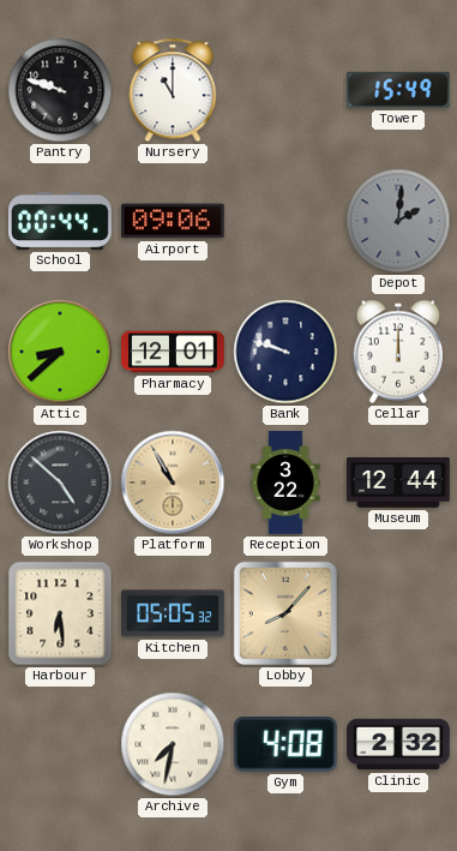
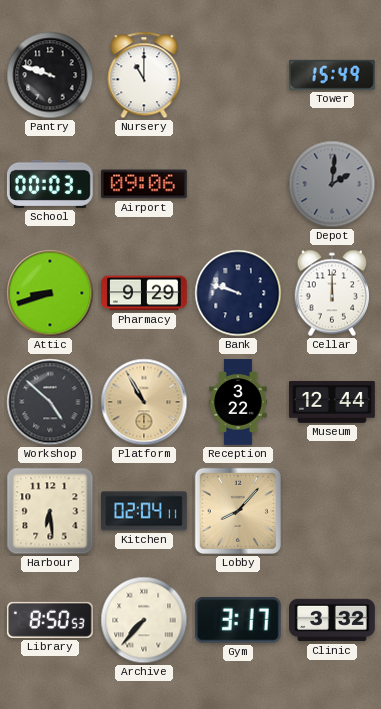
School: 00:44 -> 00:03
Attic: 8:38 -> 8:42
Pharmacy: 12:01 -> 9:29
Kitchen: 05:05 -> 02:04
Library: none -> 8:50
Archive: 7:32 -> 7:37
Gym: 4:08 -> 3:17
Clinic: 2:32 -> 3:32
